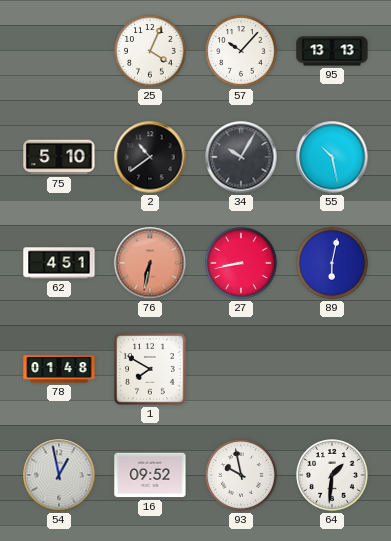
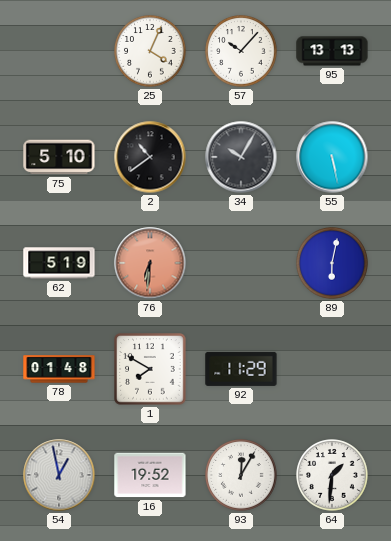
55: 10:28 -> 5:28
62: 4:51 -> 5:19
76: 6:32 -> 6:31
27: 8:43 -> none
92: none -> 11:29
16: 09:52 -> 19:52
93: 9:58 -> 12:05
